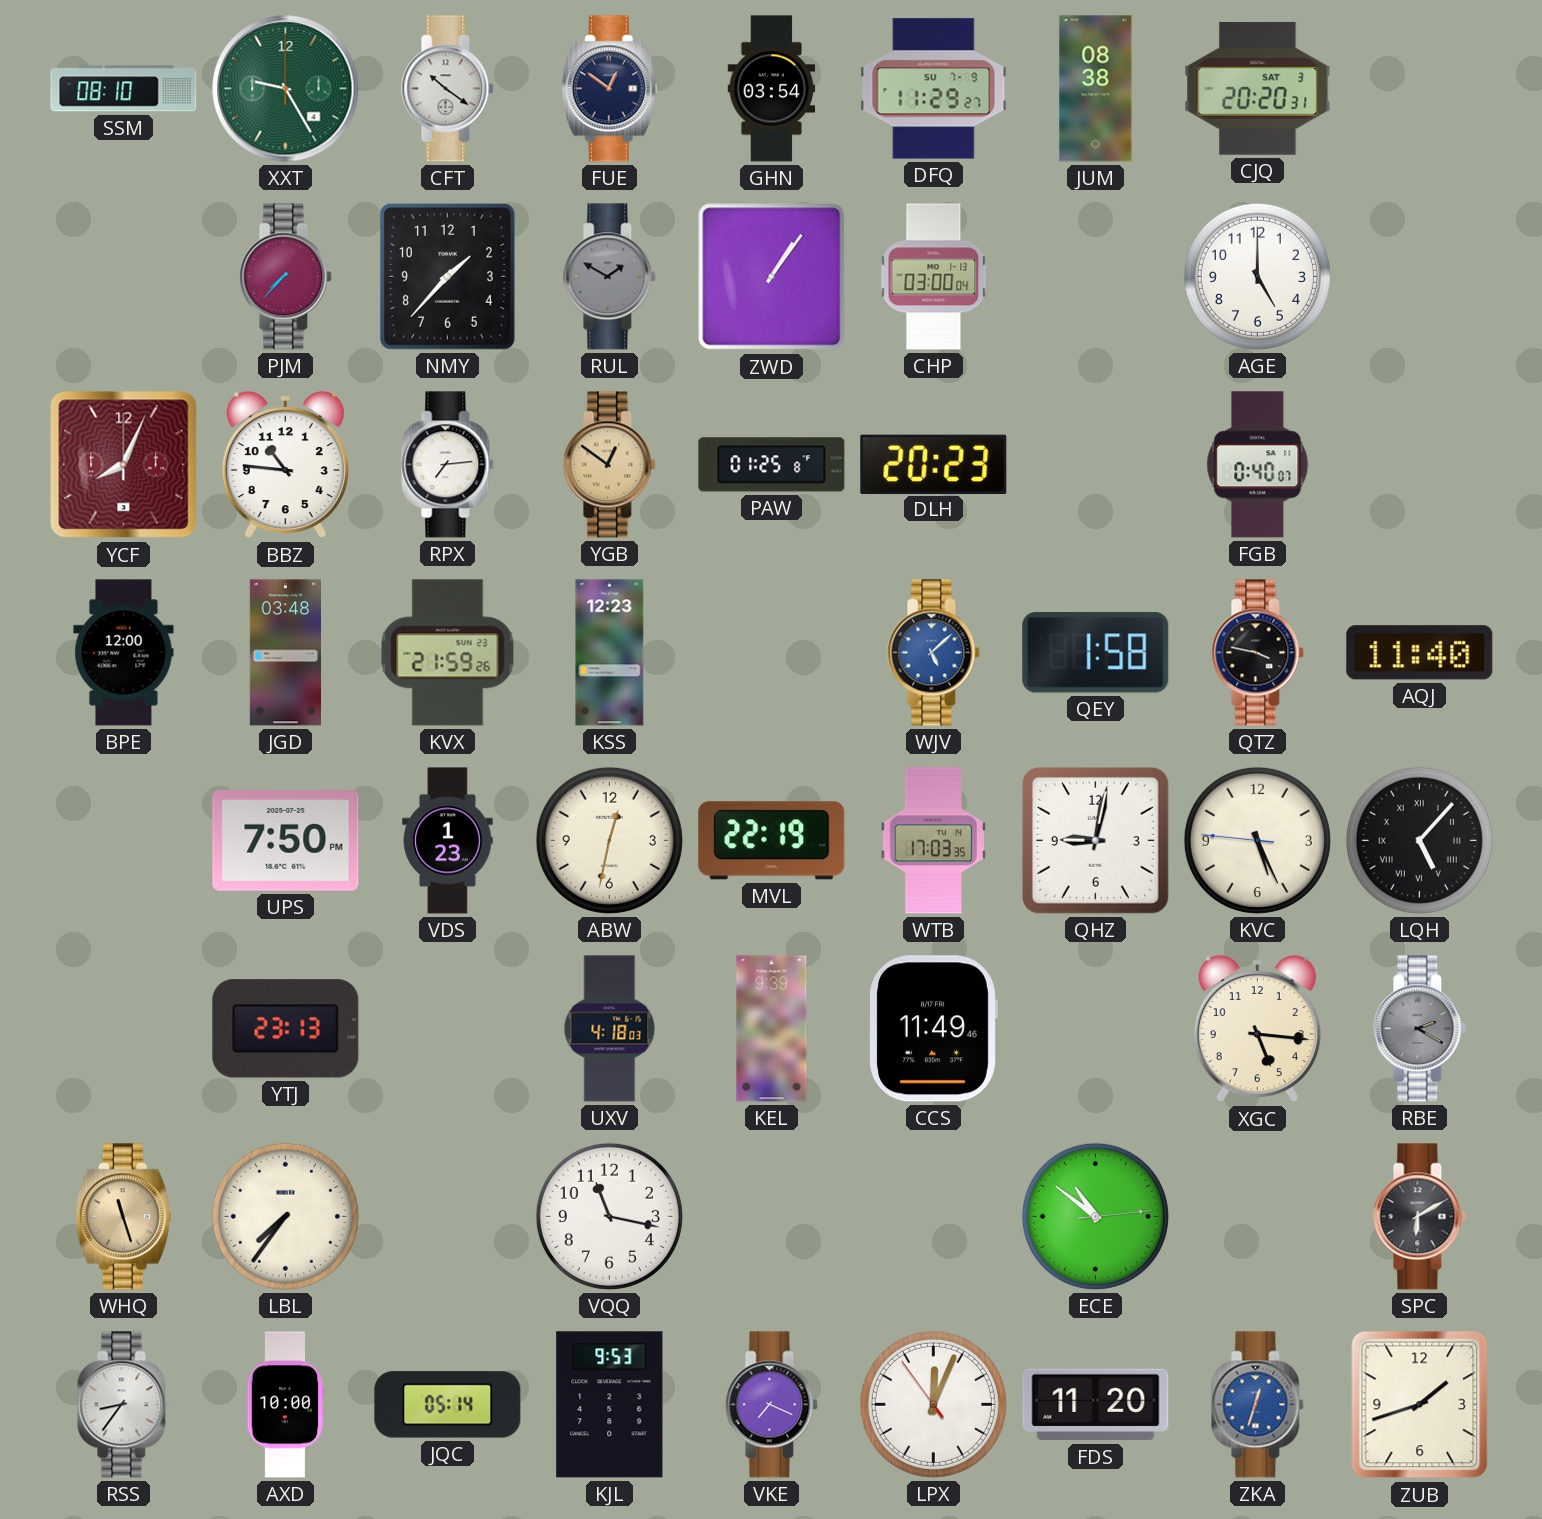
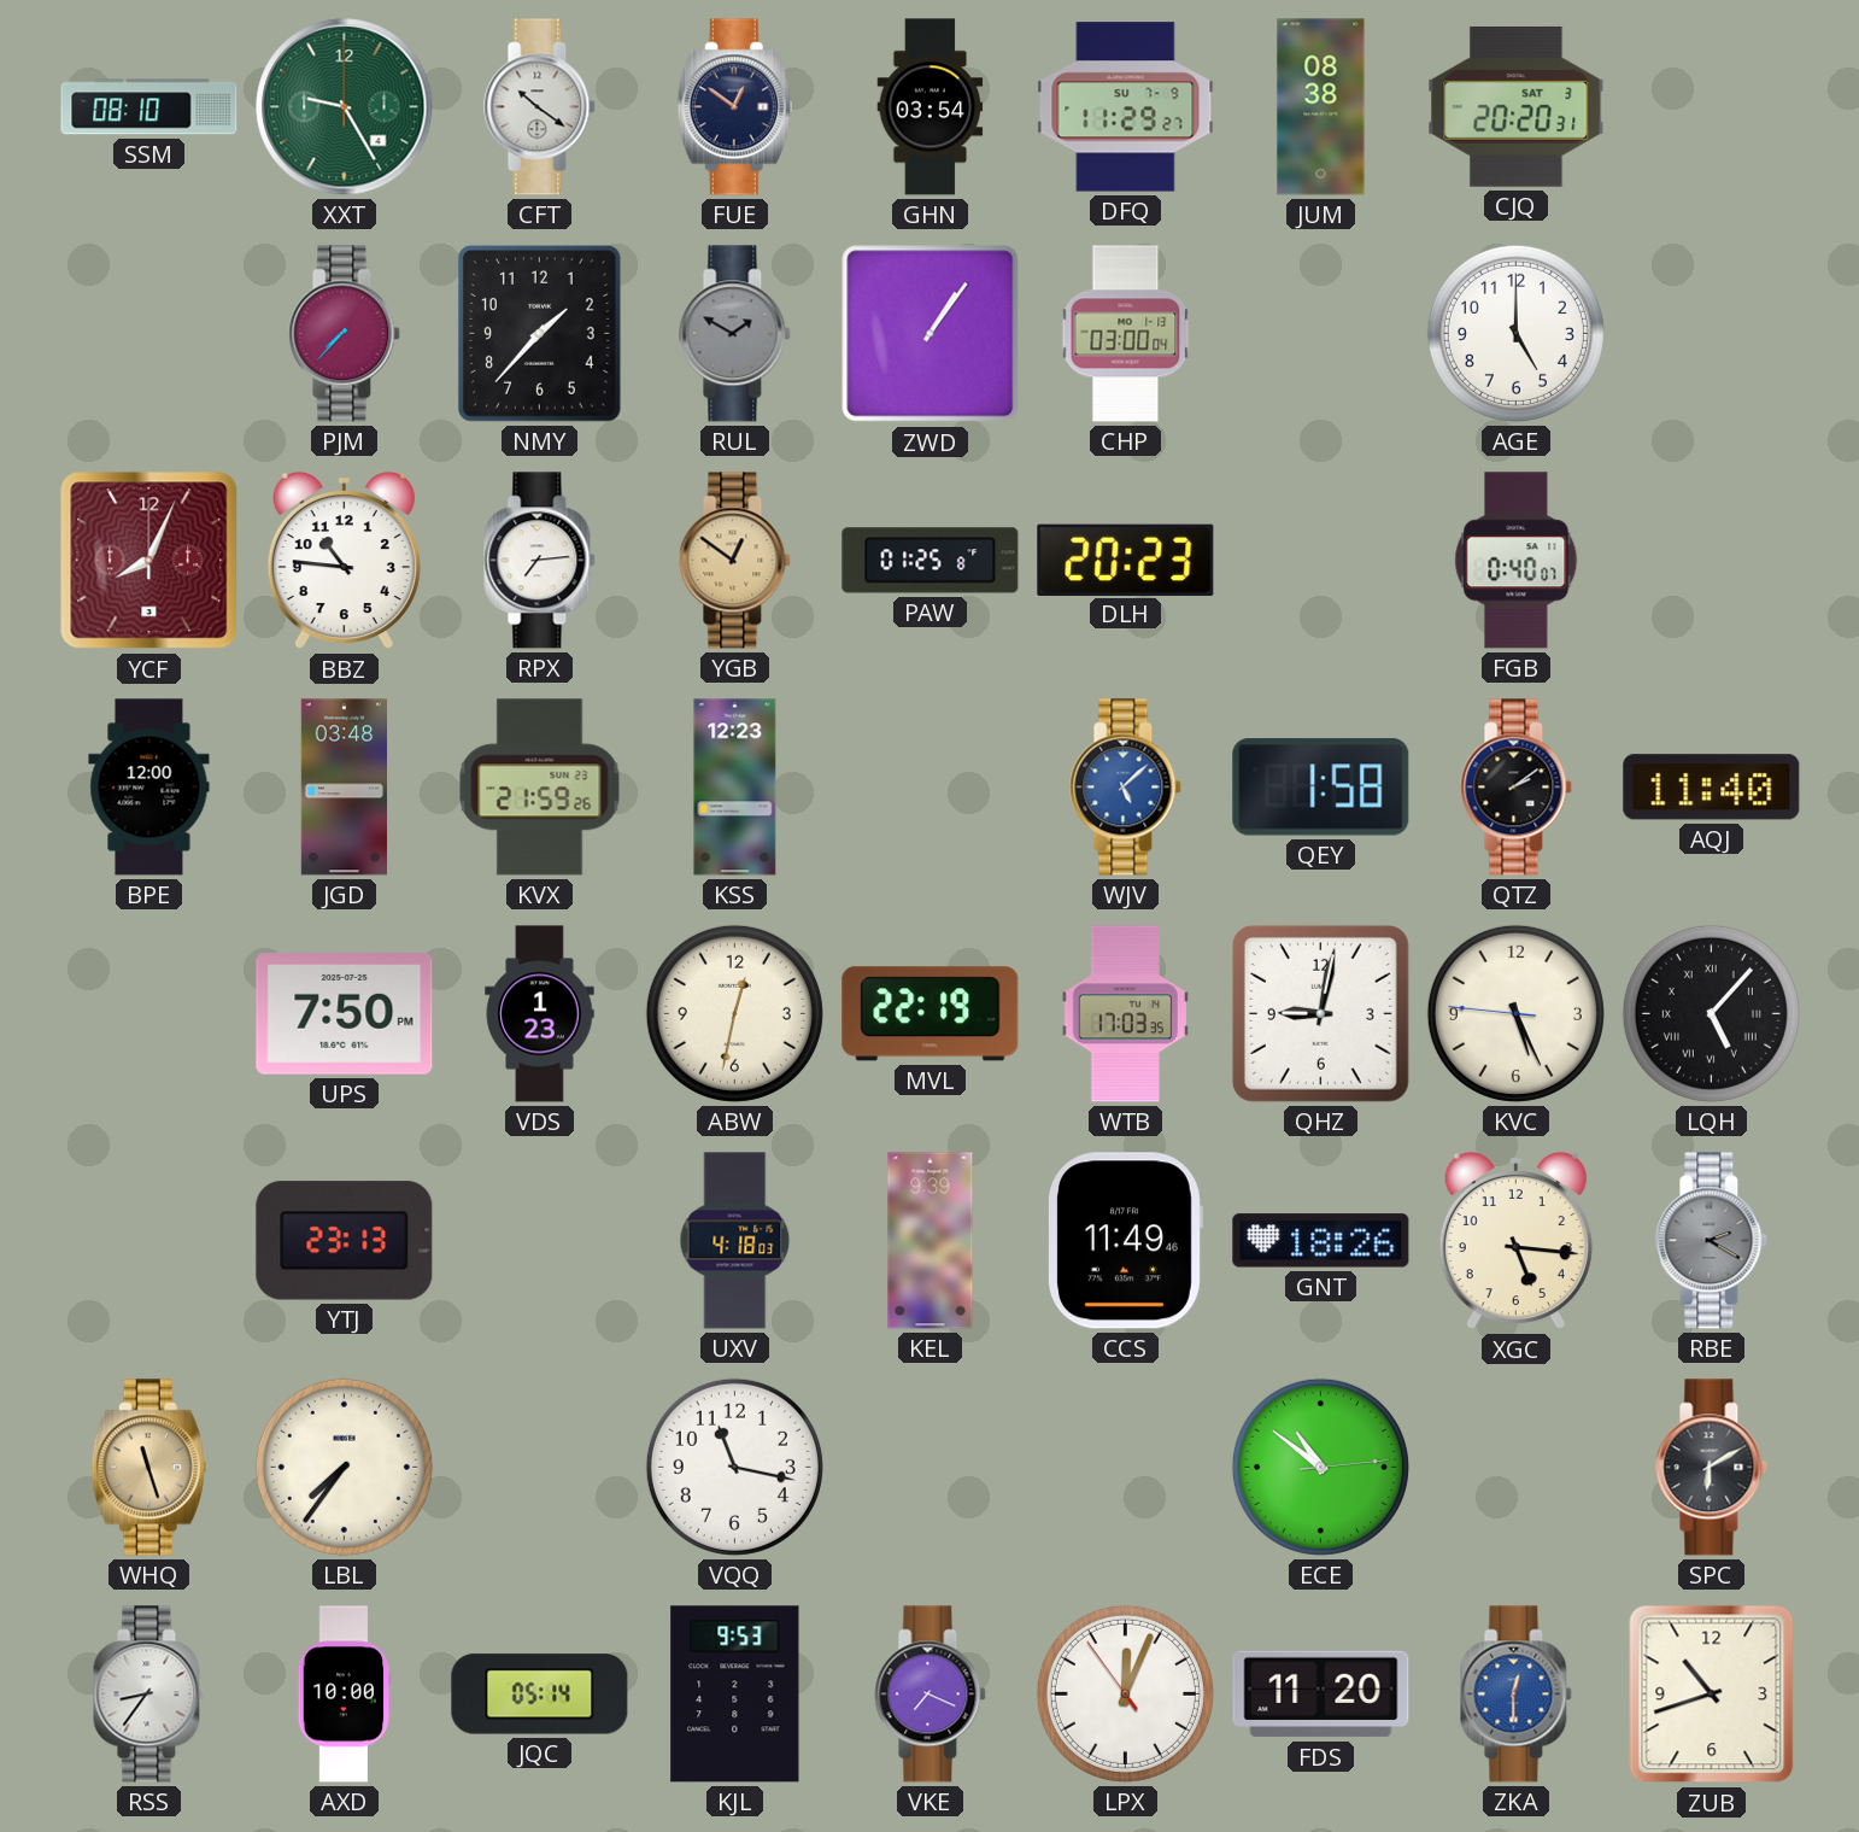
QTZ: 3:47 -> 2:09
GNT: none -> 18:26
ZKA: 12:33 -> 12:30
ZUB: 1:42 -> 10:42
